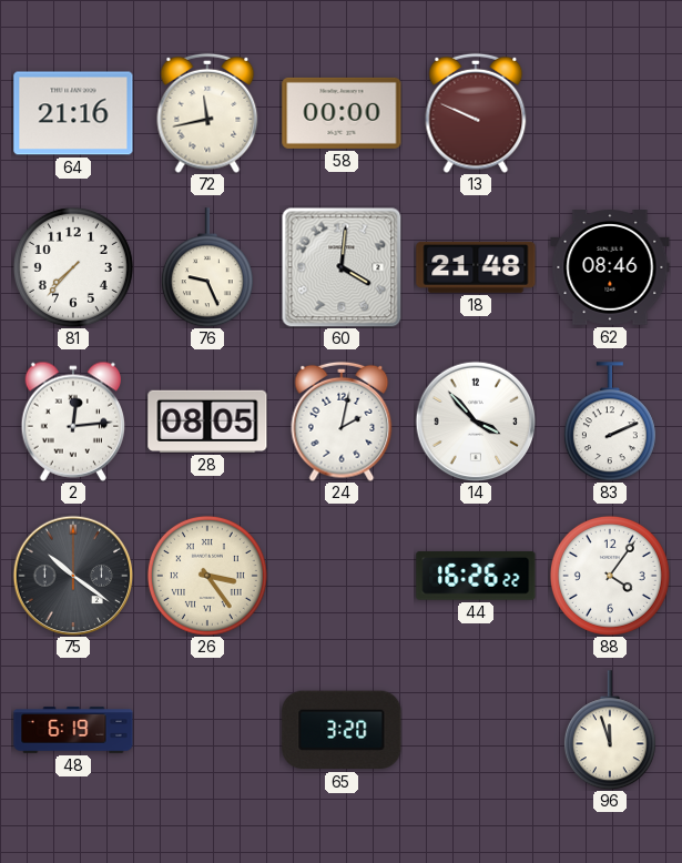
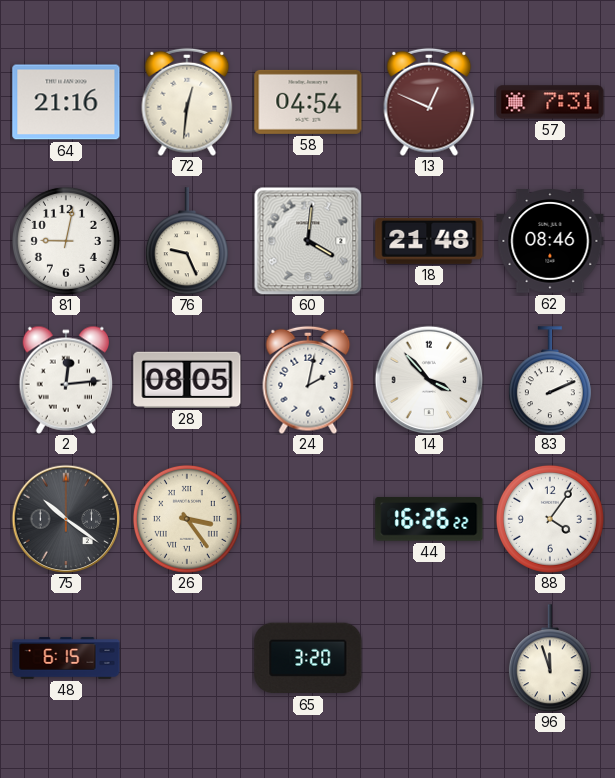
72: 11:43 -> 12:31
58: 00:00 -> 04:54
13: 9:49 -> 12:49
57: none -> 7:31
81: 7:37 -> 9:02
48: 6:19 -> 6:15
